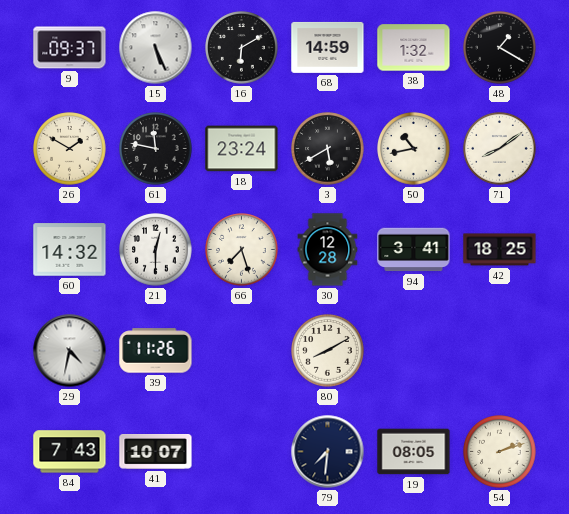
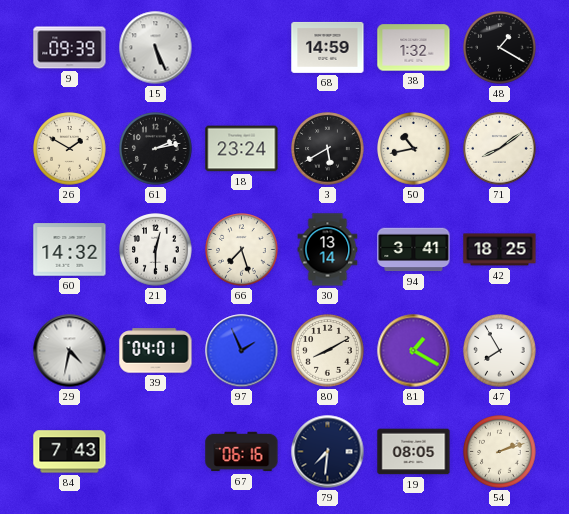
9: 09:37 -> 09:39
16: 6:10 -> none
61: 11:47 -> 2:13
30: 12:28 -> 13:14
39: 11:26 -> 04:01
97: none -> 1:56
81: none -> 1:20
47: none -> 7:55
41: 10:07 -> none
67: none -> 06:16
